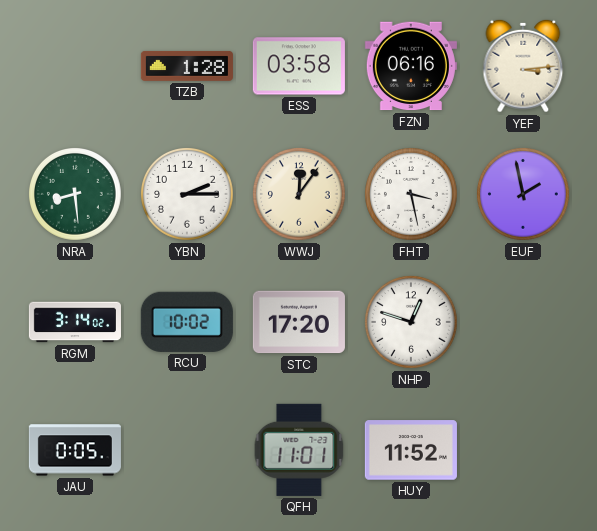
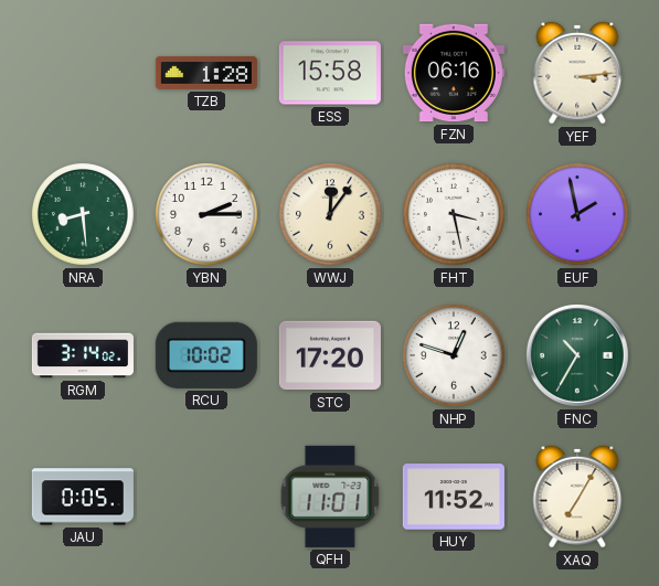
ESS: 03:58 -> 15:58
FNC: none -> 10:35
XAQ: none -> 7:05
